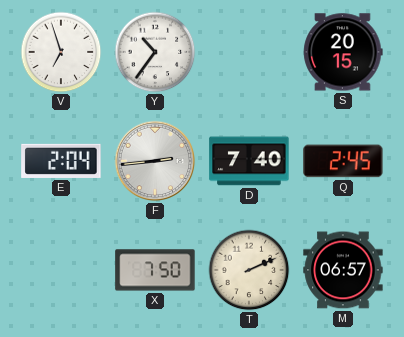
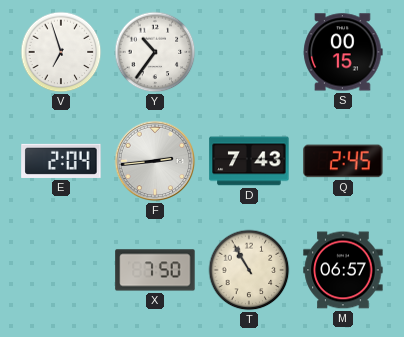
S: 20:15 -> 00:15
D: 7:40 -> 7:43
T: 2:11 -> 10:55
